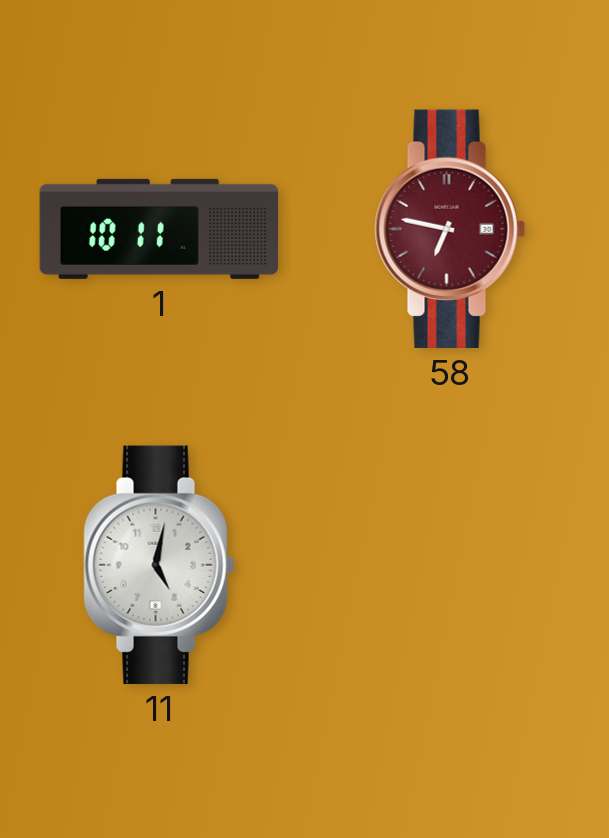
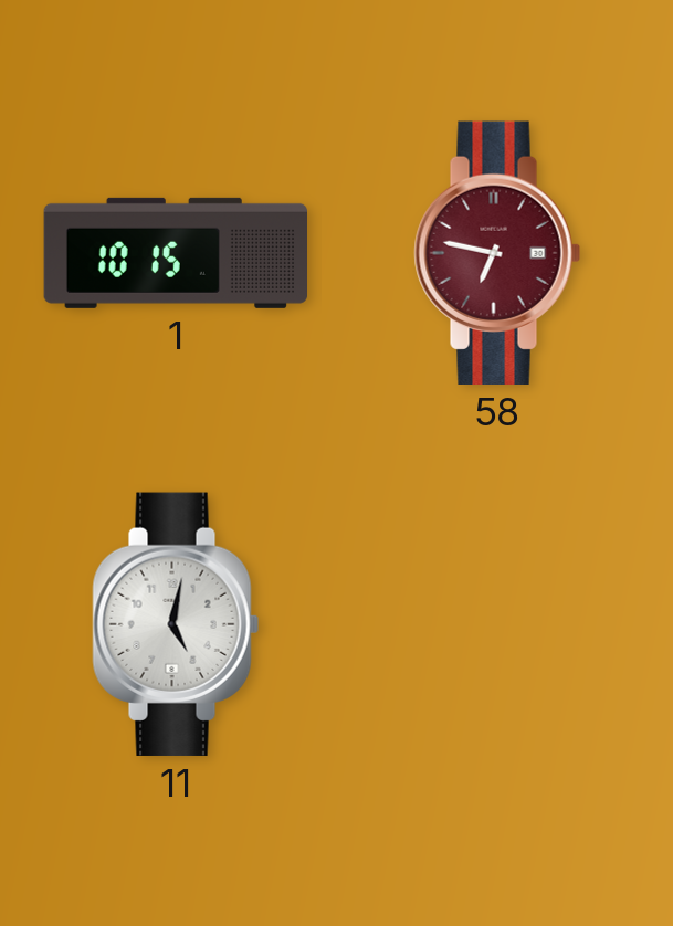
1: 10:11 -> 10:15
